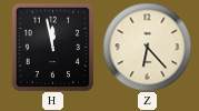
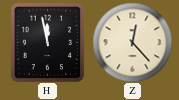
Z: 6:23 -> 12:23
